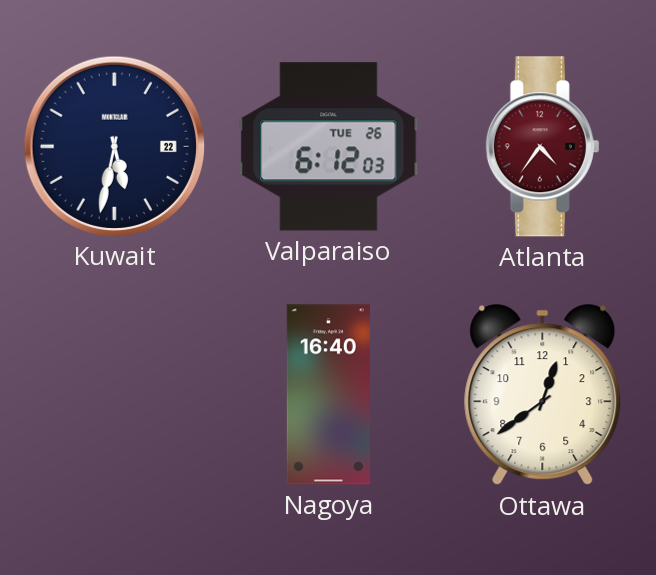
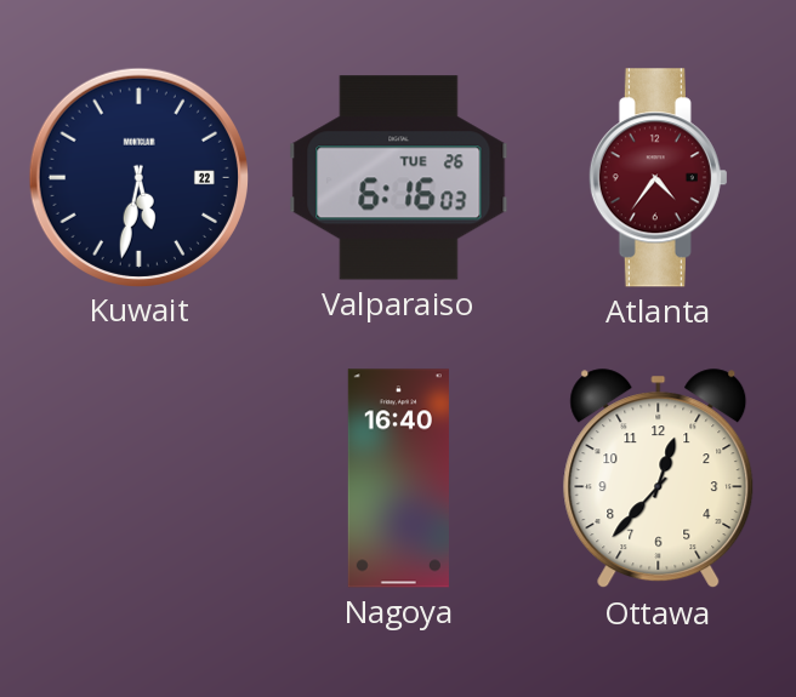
Valparaiso: 6:12 -> 6:16
Ottawa: 12:39 -> 12:37
